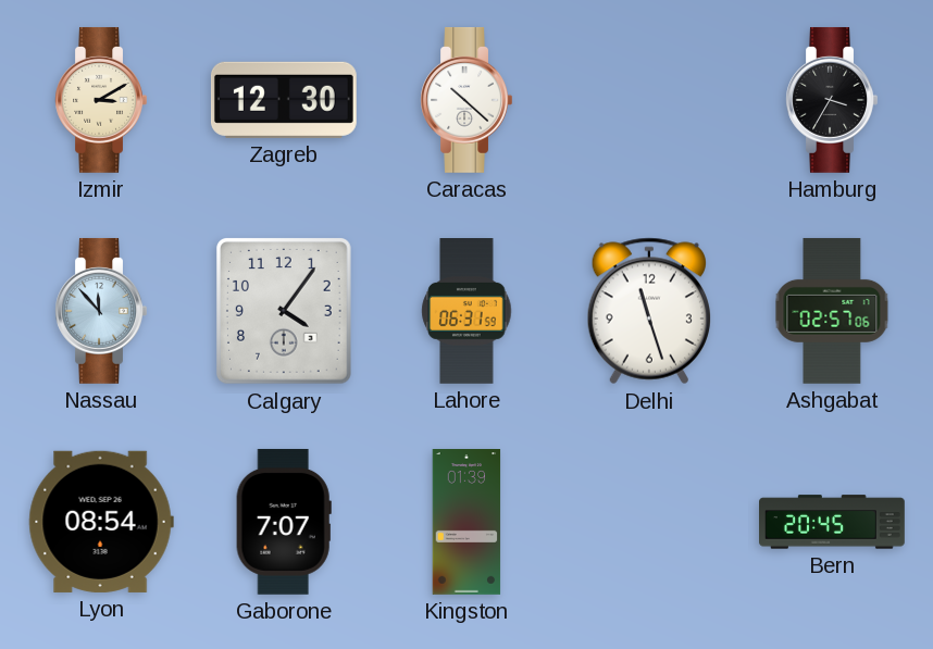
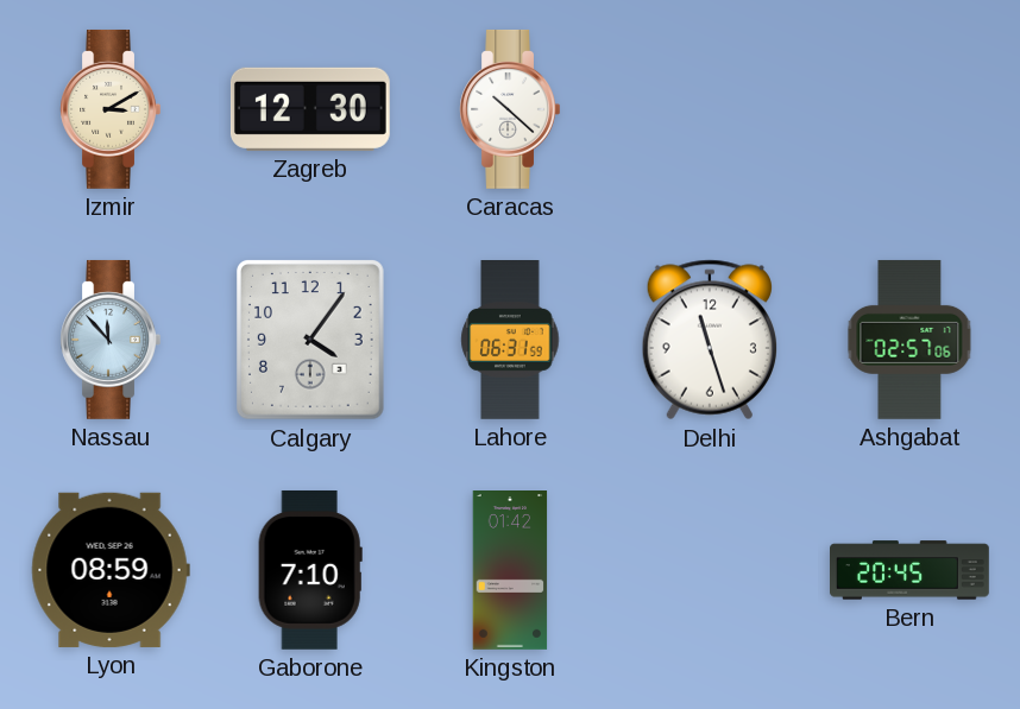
Hamburg: 3:35 -> none
Lyon: 08:54 -> 08:59
Gaborone: 7:07 -> 7:10
Kingston: 01:39 -> 01:42
